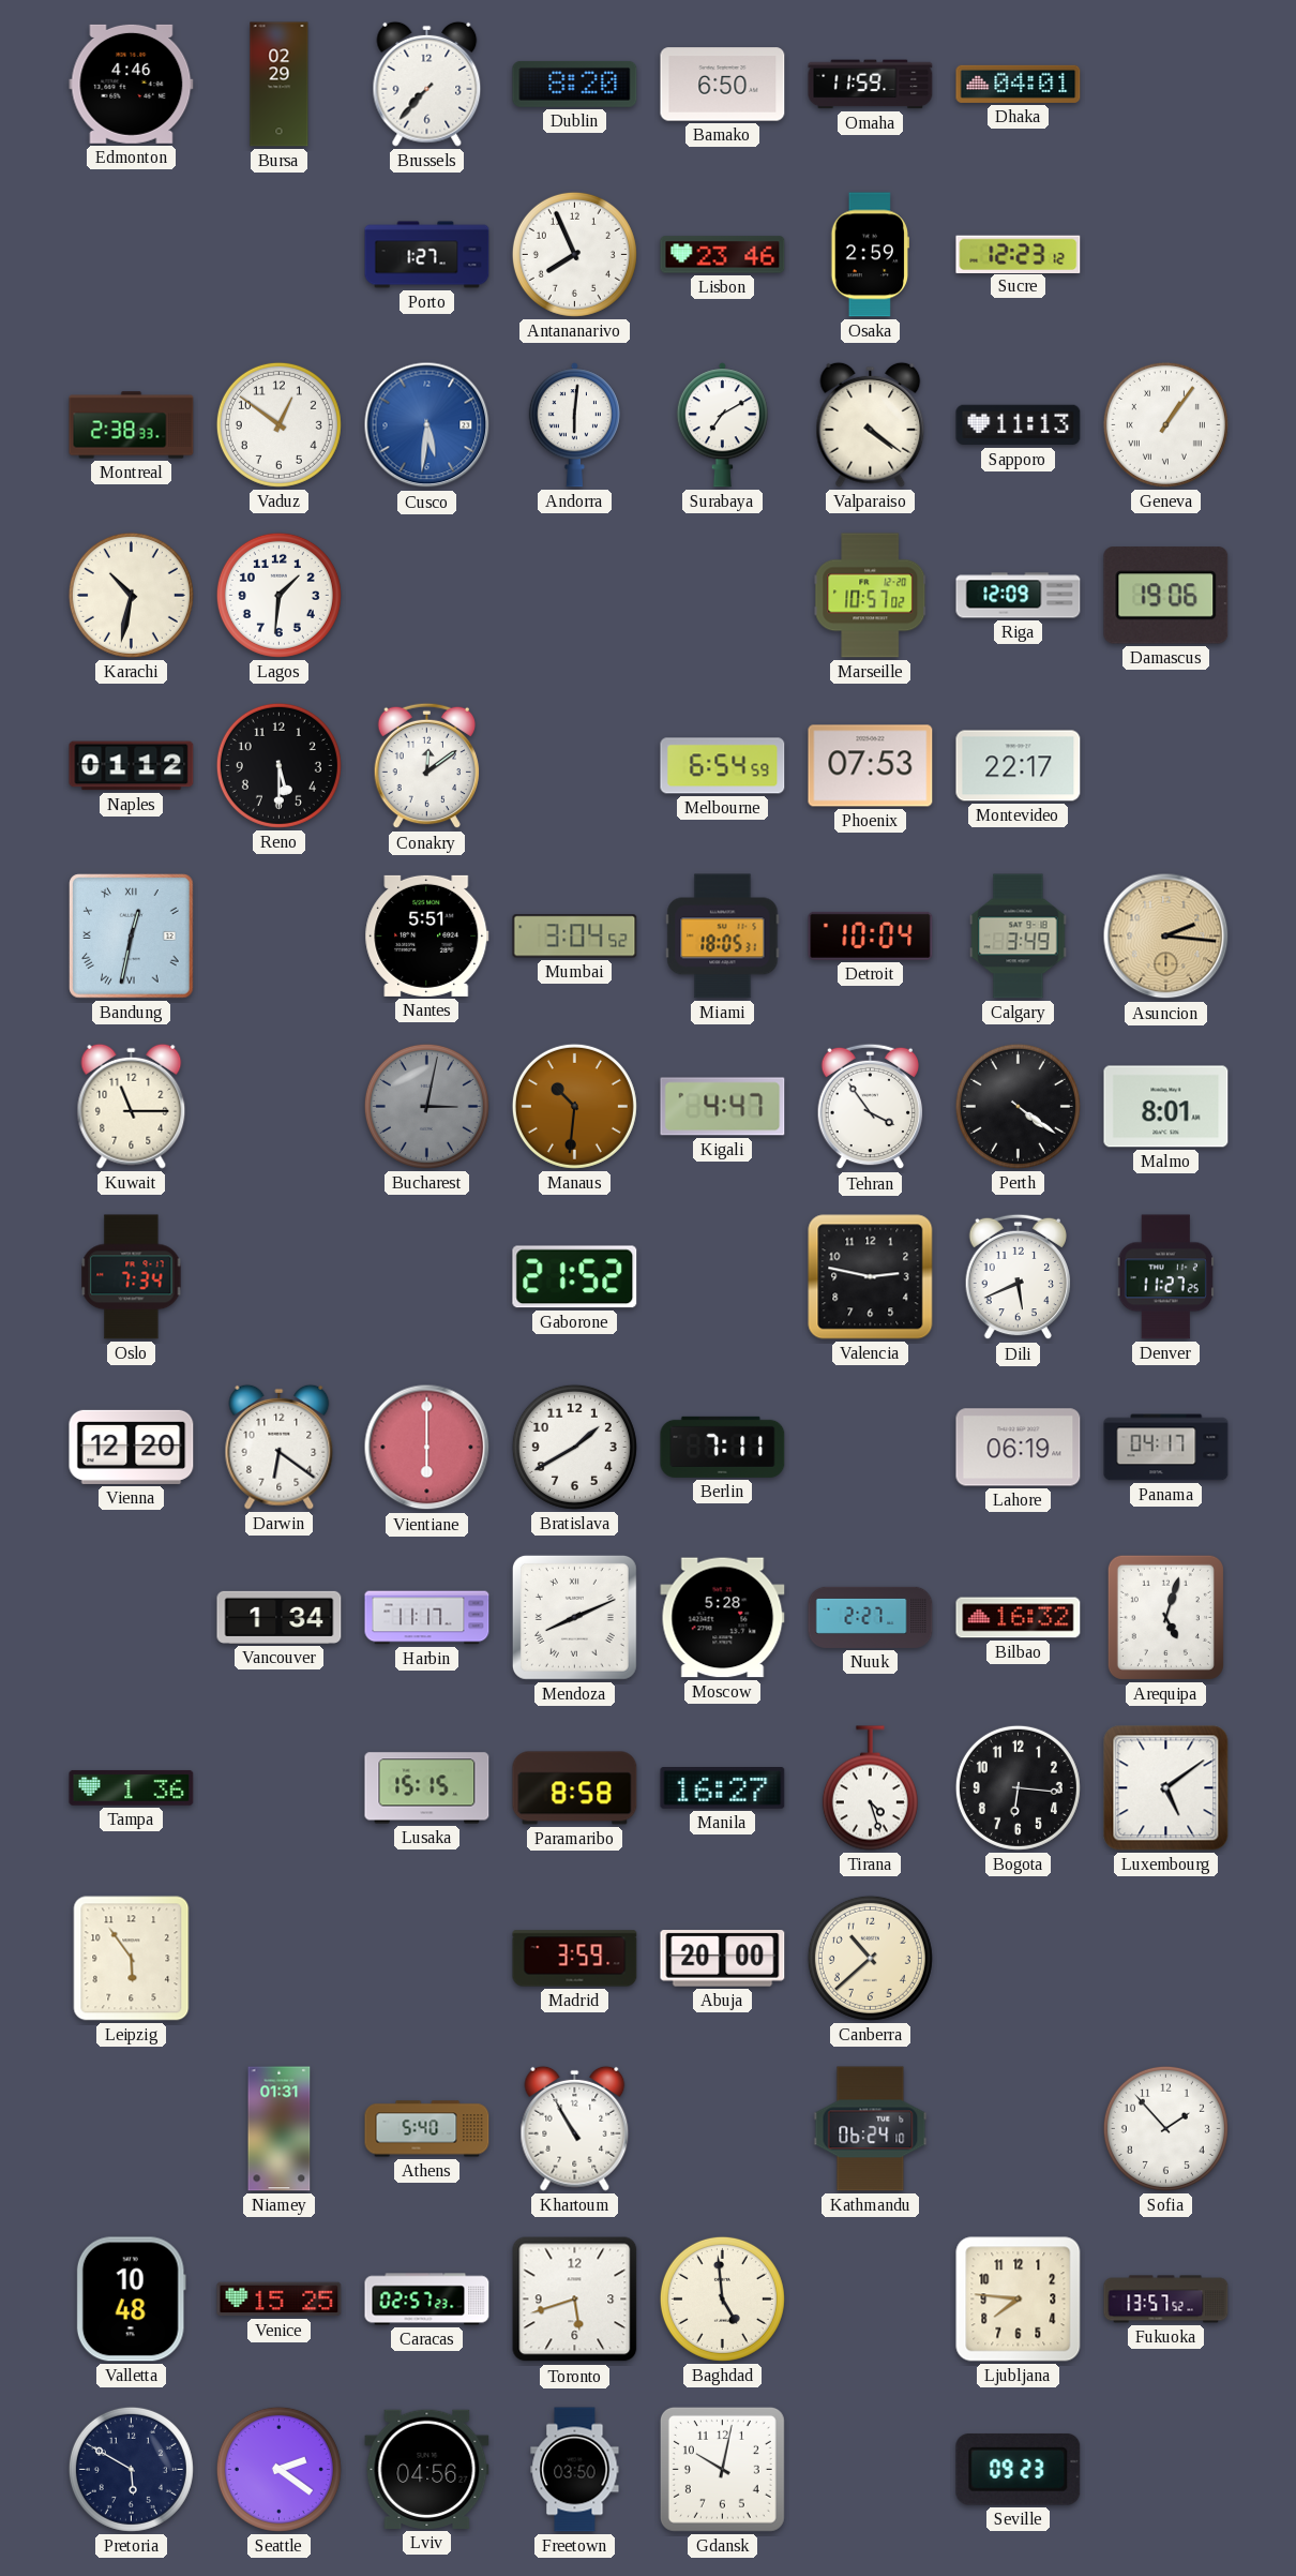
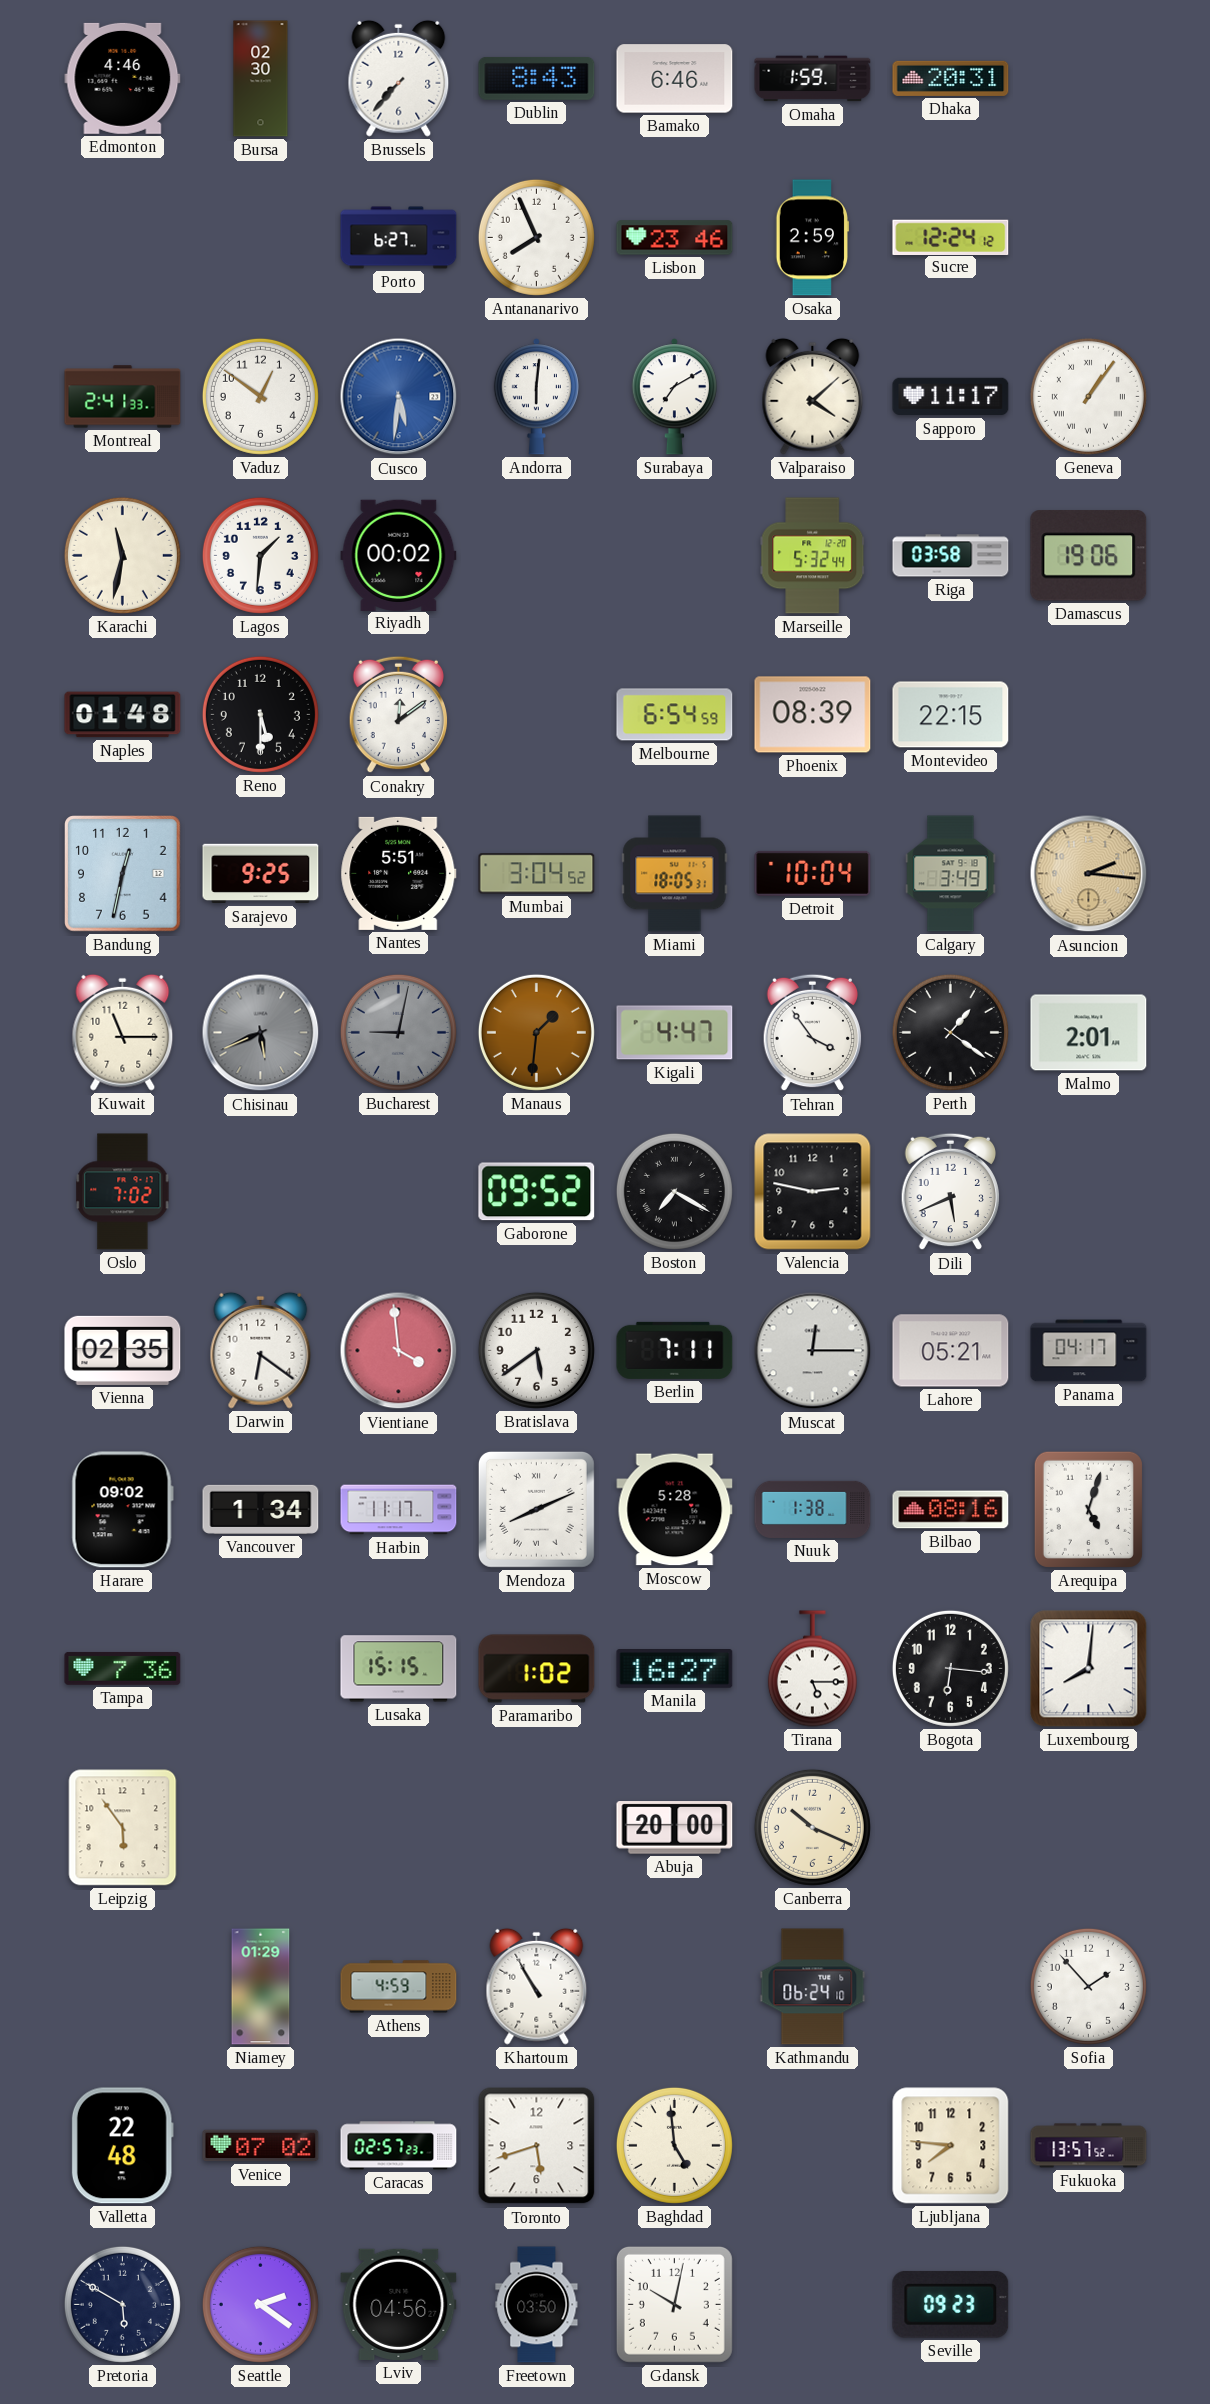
Bursa: 02:29 -> 02:30
Dublin: 8:20 -> 8:43
Bamako: 6:50 -> 6:46
Omaha: 11:59 -> 1:59
Dhaka: 04:01 -> 20:31
Porto: 1:27 -> 6:27
Sucre: 12:23 -> 12:24
Montreal: 2:38 -> 2:41
Valparaiso: 4:21 -> 4:08
Sapporo: 11:13 -> 11:17
Karachi: 10:32 -> 11:32
Riyadh: none -> 00:02
Marseille: 10:57 -> 5:32
Riga: 12:09 -> 03:58
Naples: 01:12 -> 01:48
Phoenix: 07:53 -> 08:39
Montevideo: 22:17 -> 22:15
Bandung numerals: Roman -> Arabic
Sarajevo: none -> 9:25
Chisinau: none -> 5:41
Bucharest: 3:02 -> 9:02
Manaus: 10:31 -> 1:31
Perth: 4:21 -> 1:21
Malmo: 8:01 -> 2:01
Oslo: 7:34 -> 7:02
Gaborone: 21:52 -> 09:52
Boston: none -> 7:20
Denver: 11:27 -> none
Vienna: 12:20 -> 02:35
Vientiane: 6:00 -> 3:59
Bratislava: 1:40 -> 5:39
Muscat: none -> 12:15
Lahore: 06:19 -> 05:21
Harare: none -> 09:02
Nuuk: 2:27 -> 1:38
Bilbao: 16:32 -> 08:16
Tampa: 1:36 -> 7:36
Paramaribo: 8:58 -> 1:02
Tirana: 4:27 -> 5:15
Luxembourg: 5:09 -> 8:01
Madrid: 3:59 -> none
Canberra: 10:38 -> 10:19
Niamey: 01:31 -> 01:29
Athens: 5:40 -> 4:59
Valletta: 10:48 -> 22:48
Venice: 15:25 -> 07:02
